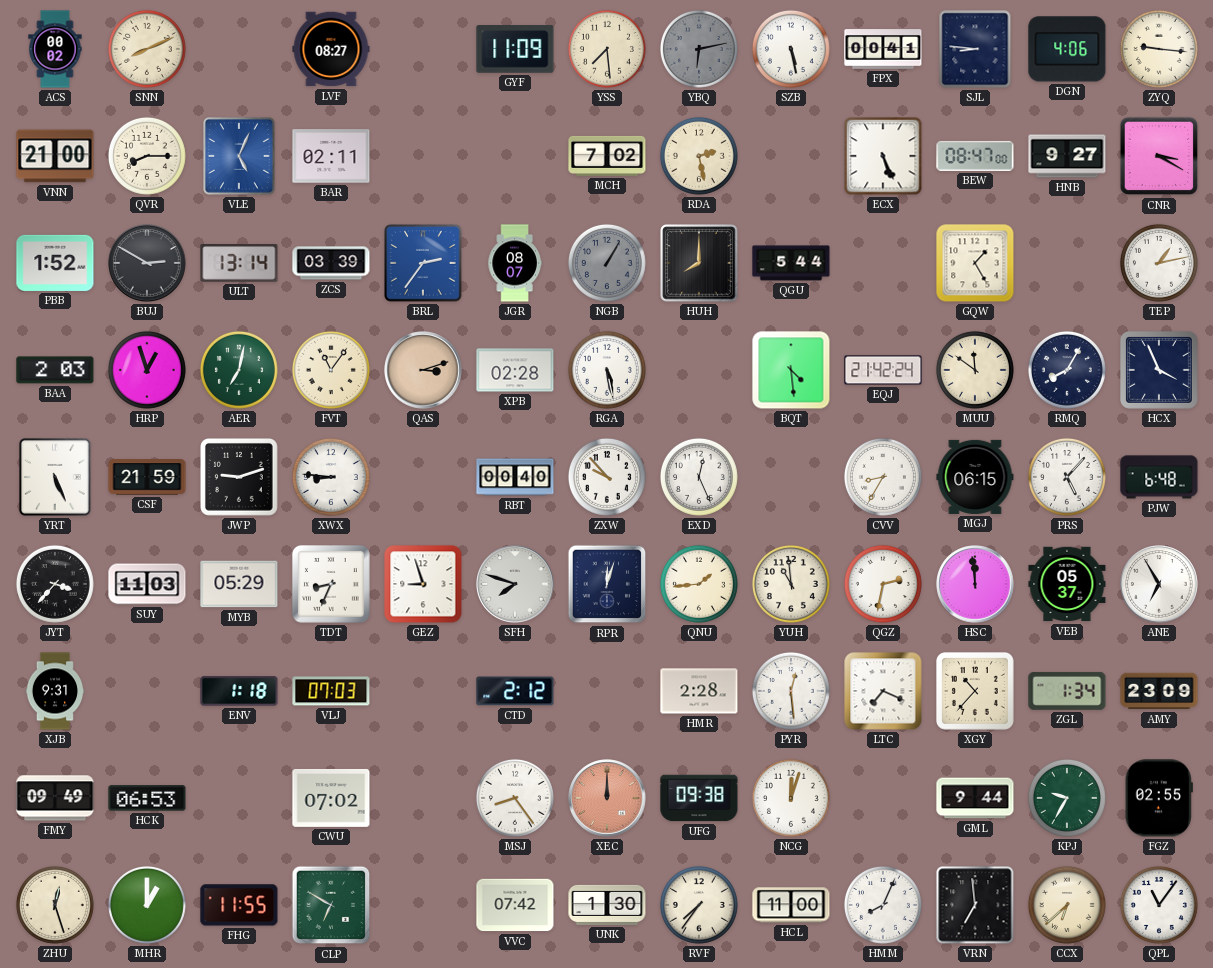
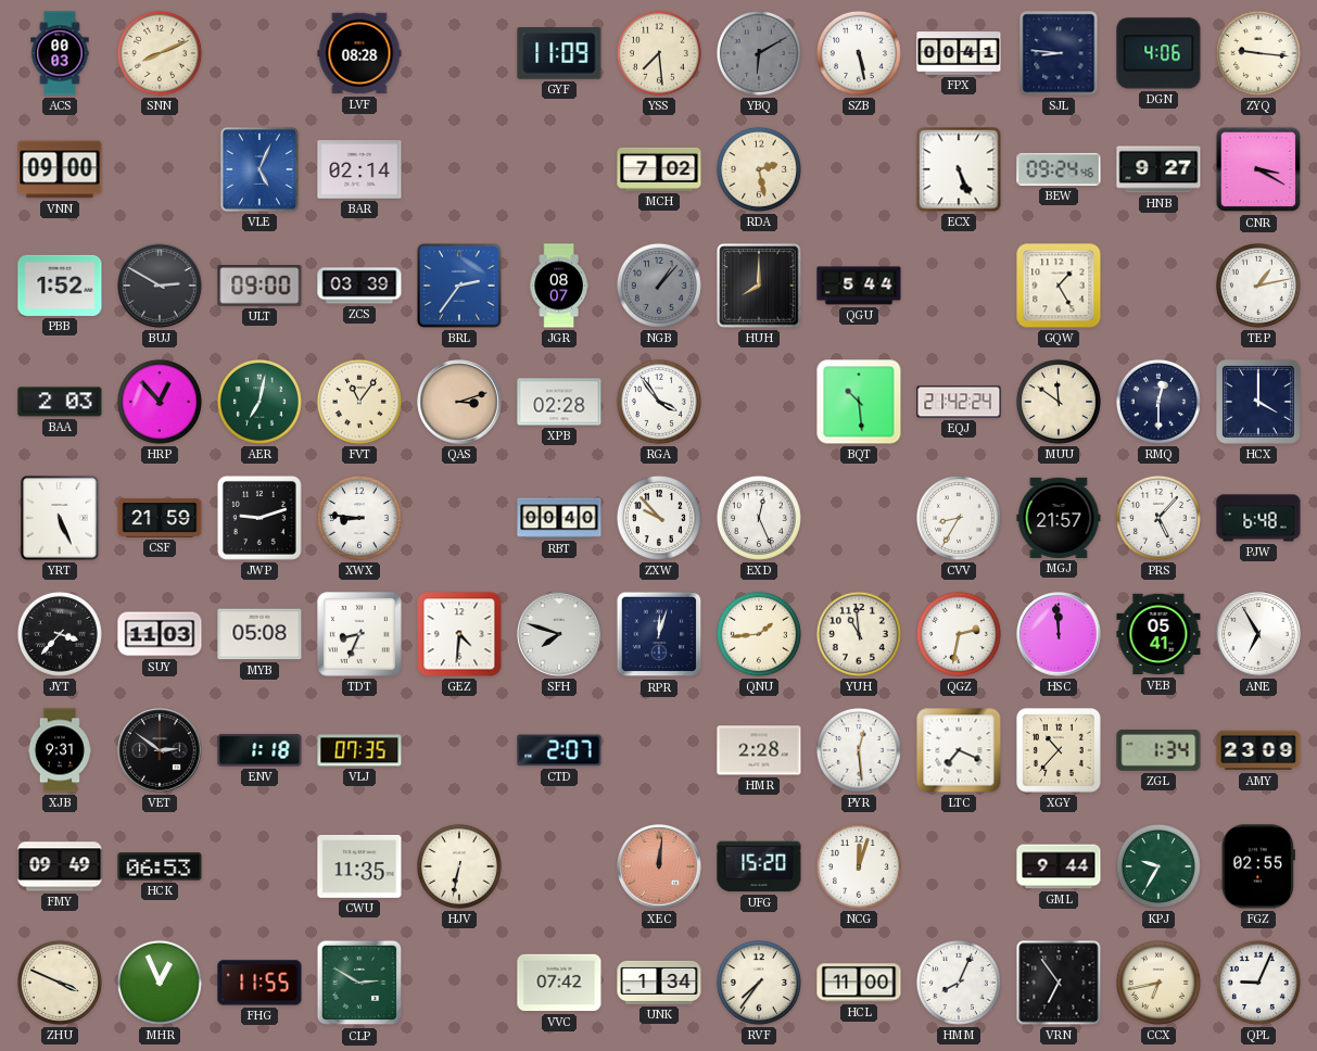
ACS: 00:02 -> 00:03
LVF: 08:27 -> 08:28
YBQ: 6:13 -> 6:10
VNN: 21:00 -> 09:00
QVR: 8:15 -> none
BAR: 02:11 -> 02:14
BEW: 08:47 -> 09:24
ULT: 13:14 -> 09:00
NGB: 1:05 -> 1:07
HRP: 12:57 -> 12:53
RGA: 5:28 -> 3:54
BQT: 4:29 -> 10:29
RMQ: 8:05 -> 12:30
HCX: 3:56 -> 4:00
MGJ: 06:15 -> 21:57
MYB: 05:29 -> 05:08
GEZ: 8:57 -> 4:31
VEB: 05:37 -> 05:41
VET: none -> 2:51
VLJ: 07:03 -> 07:35
CTD: 2:12 -> 2:07
CWU: 07:02 -> 11:35
HJV: none -> 6:32
MSJ: 8:24 -> none
XEC: 12:00 -> 12:01
UFG: 09:38 -> 15:20
ZHU: 12:27 -> 3:49
MHR: 1:00 -> 12:56
CLP: 6:50 -> 2:50
UNK: 1:30 -> 1:34
VRN: 6:59 -> 6:54
CCX: 6:38 -> 6:43
QPL: 11:06 -> 9:04
